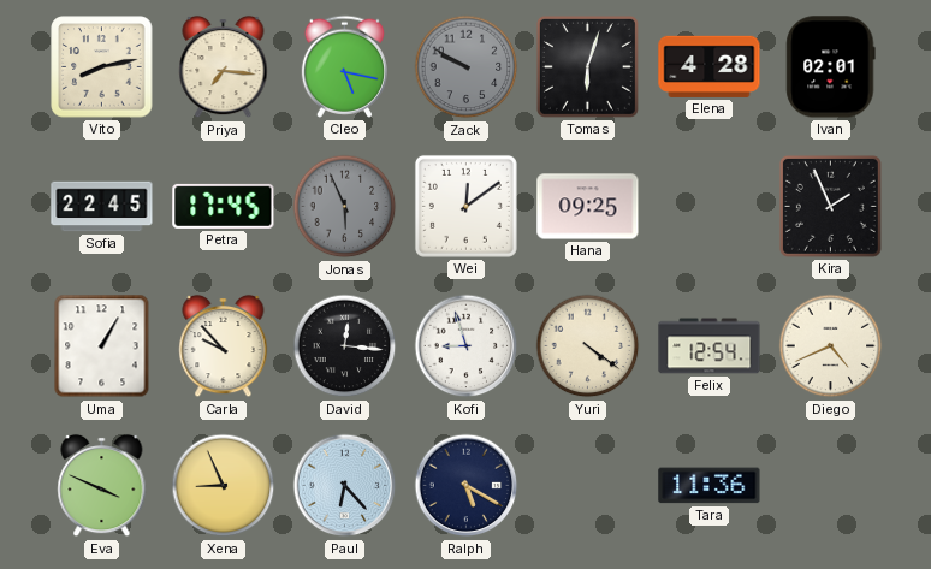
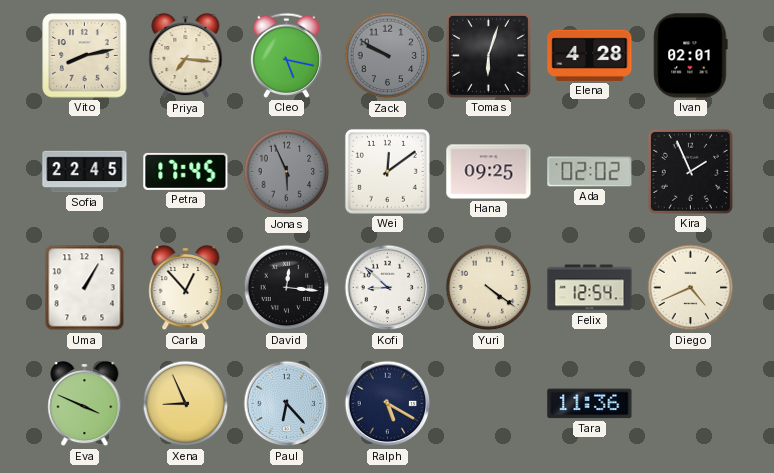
Ada: none -> 02:02
Carla: 9:53 -> 12:53
Kofi: 8:57 -> 8:52
